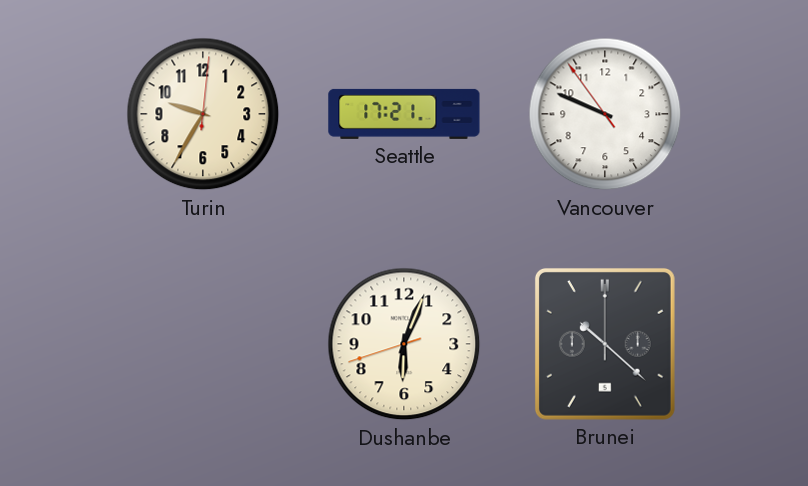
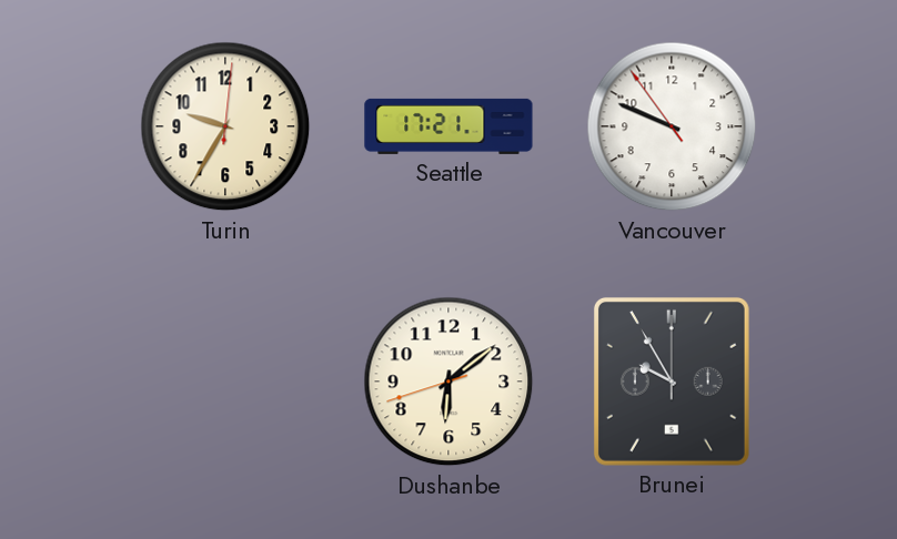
Dushanbe: 6:03 -> 6:08
Brunei: 10:22 -> 9:55
